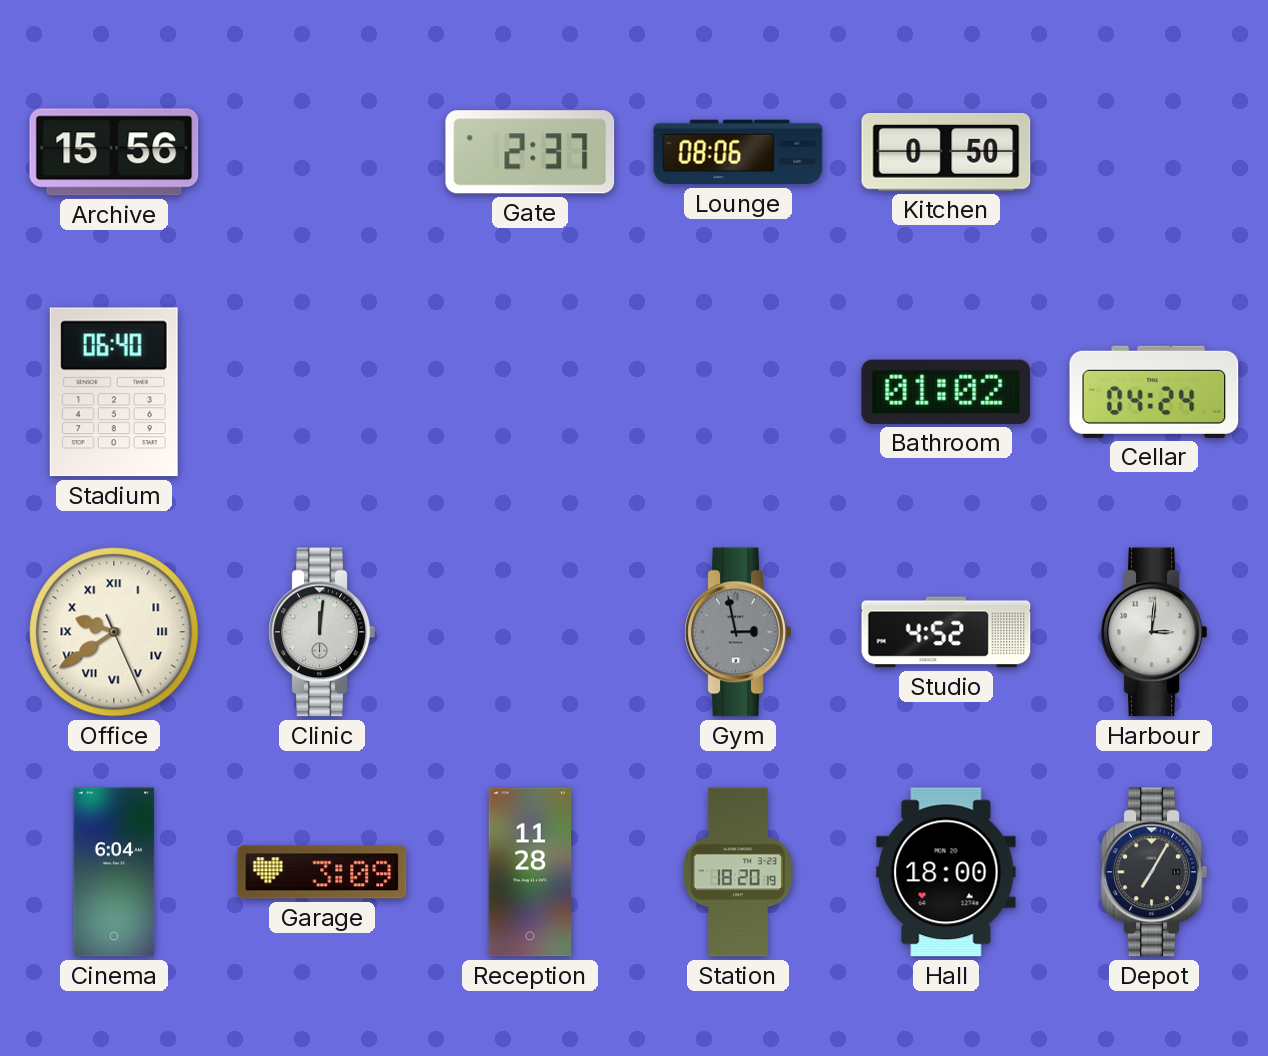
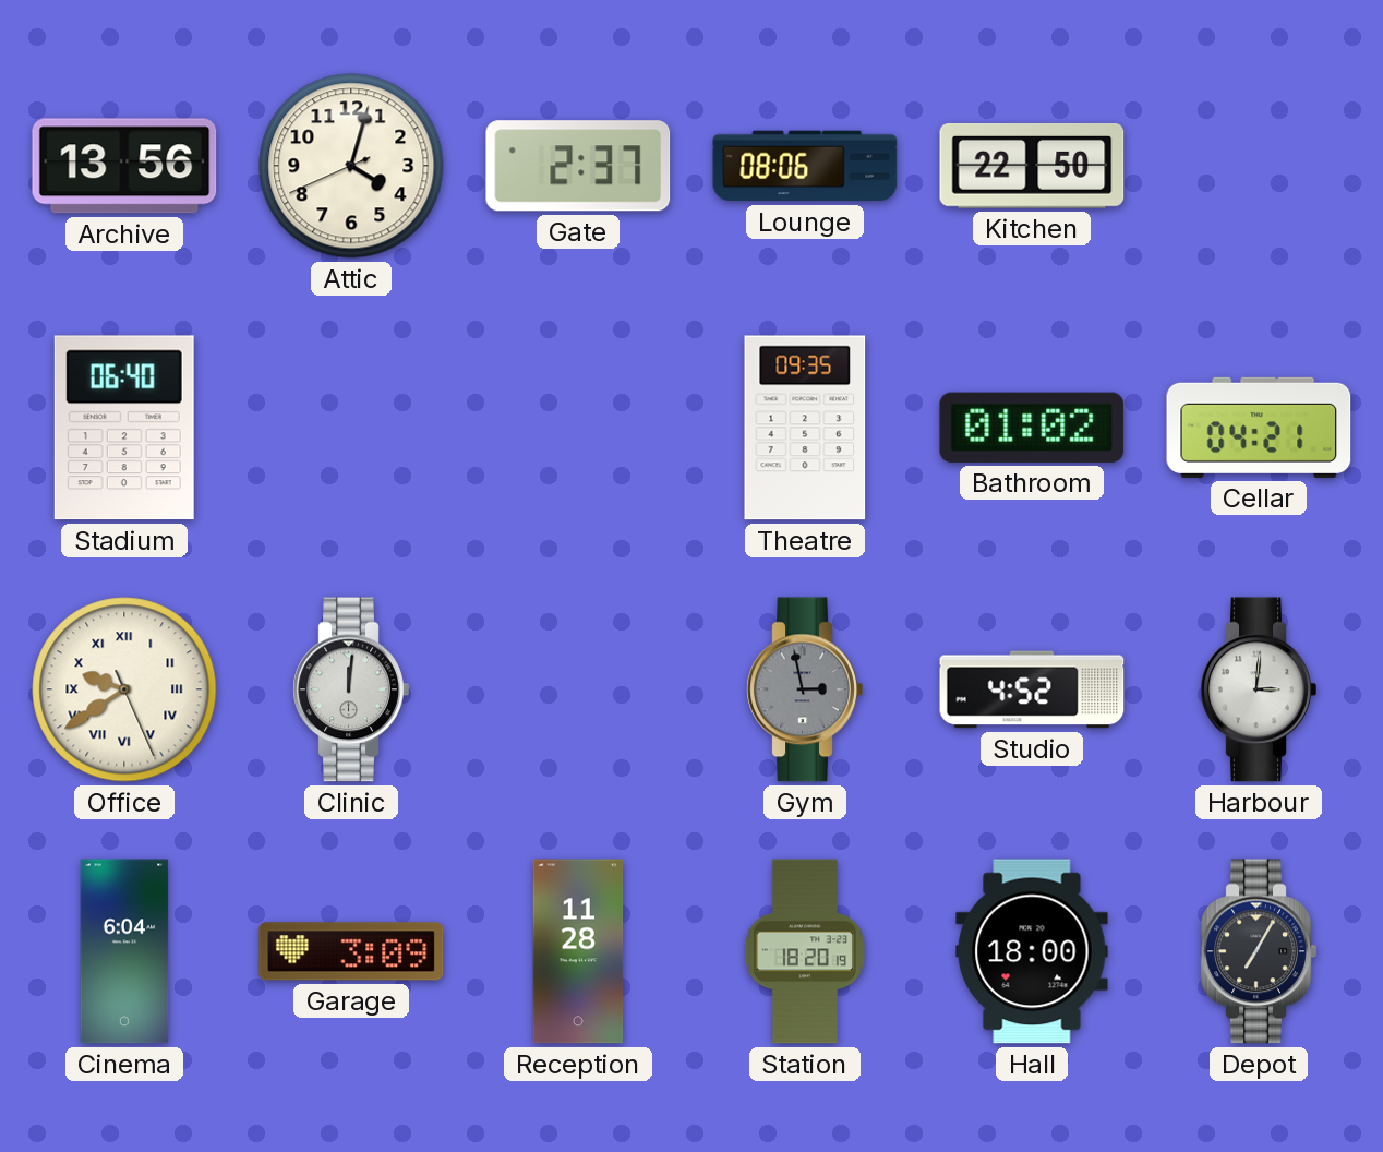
Archive: 15:56 -> 13:56
Attic: none -> 4:02
Kitchen: 0:50 -> 22:50
Theatre: none -> 09:35
Cellar: 04:24 -> 04:21
